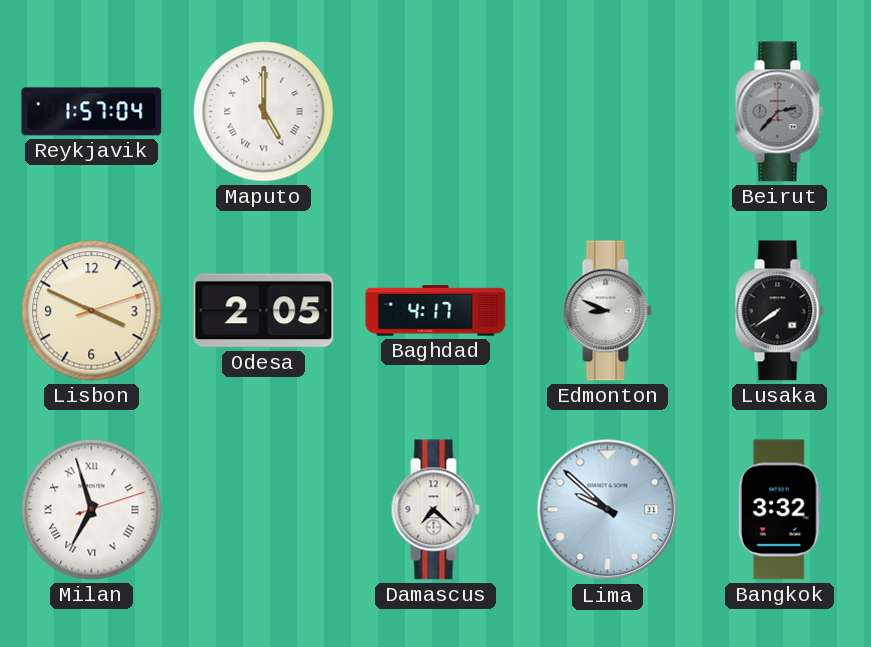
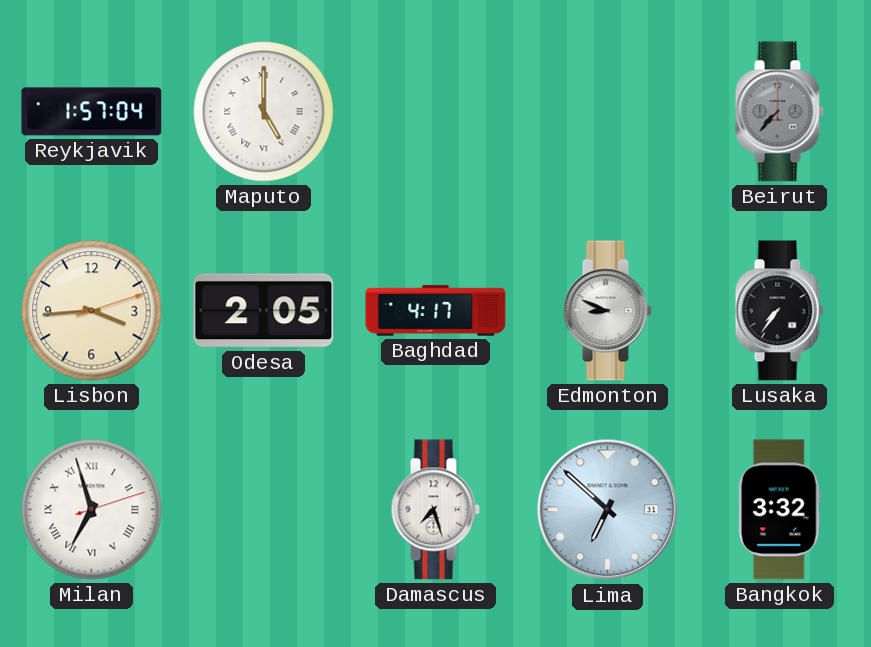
Beirut: 2:37 -> 7:37
Lisbon: 3:49 -> 3:44
Lusaka: 7:39 -> 7:36
Damascus: 7:22 -> 7:27
Lima: 9:52 -> 6:52
